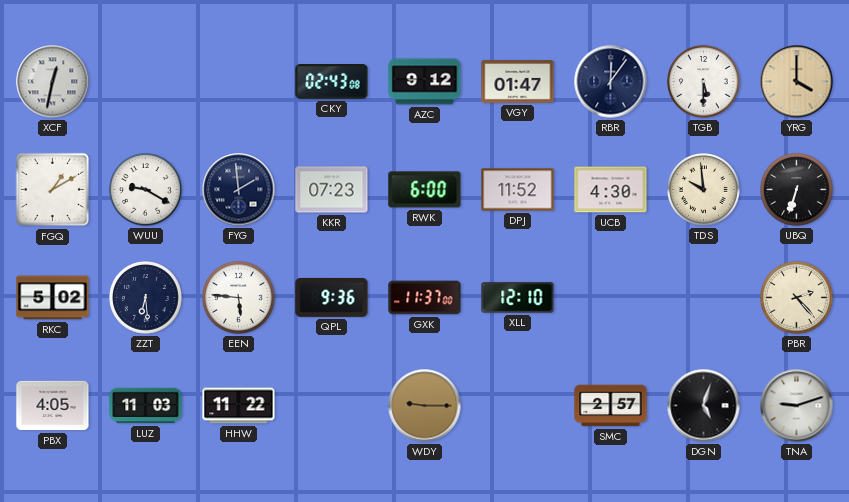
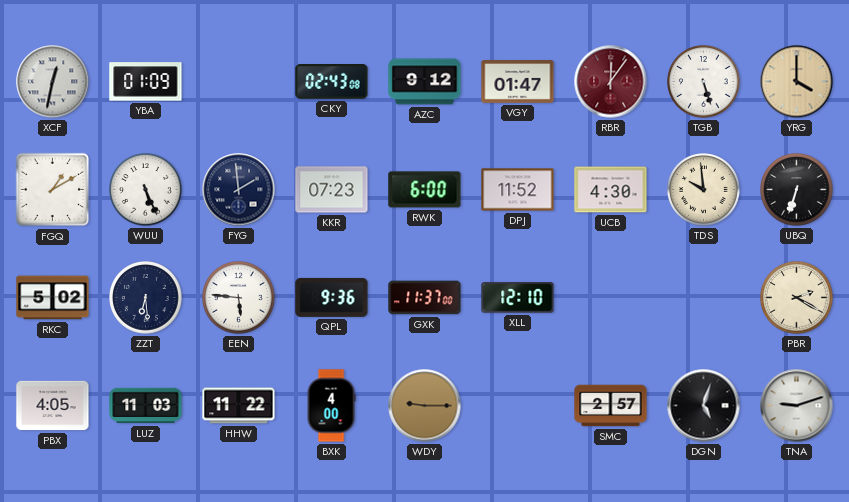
YBA: none -> 01:09
RBR dial: navy -> burgundy
TGB: 5:30 -> 5:27
WUU: 9:20 -> 5:26
PBR: 2:23 -> 2:20
BXK: none -> 4:00
